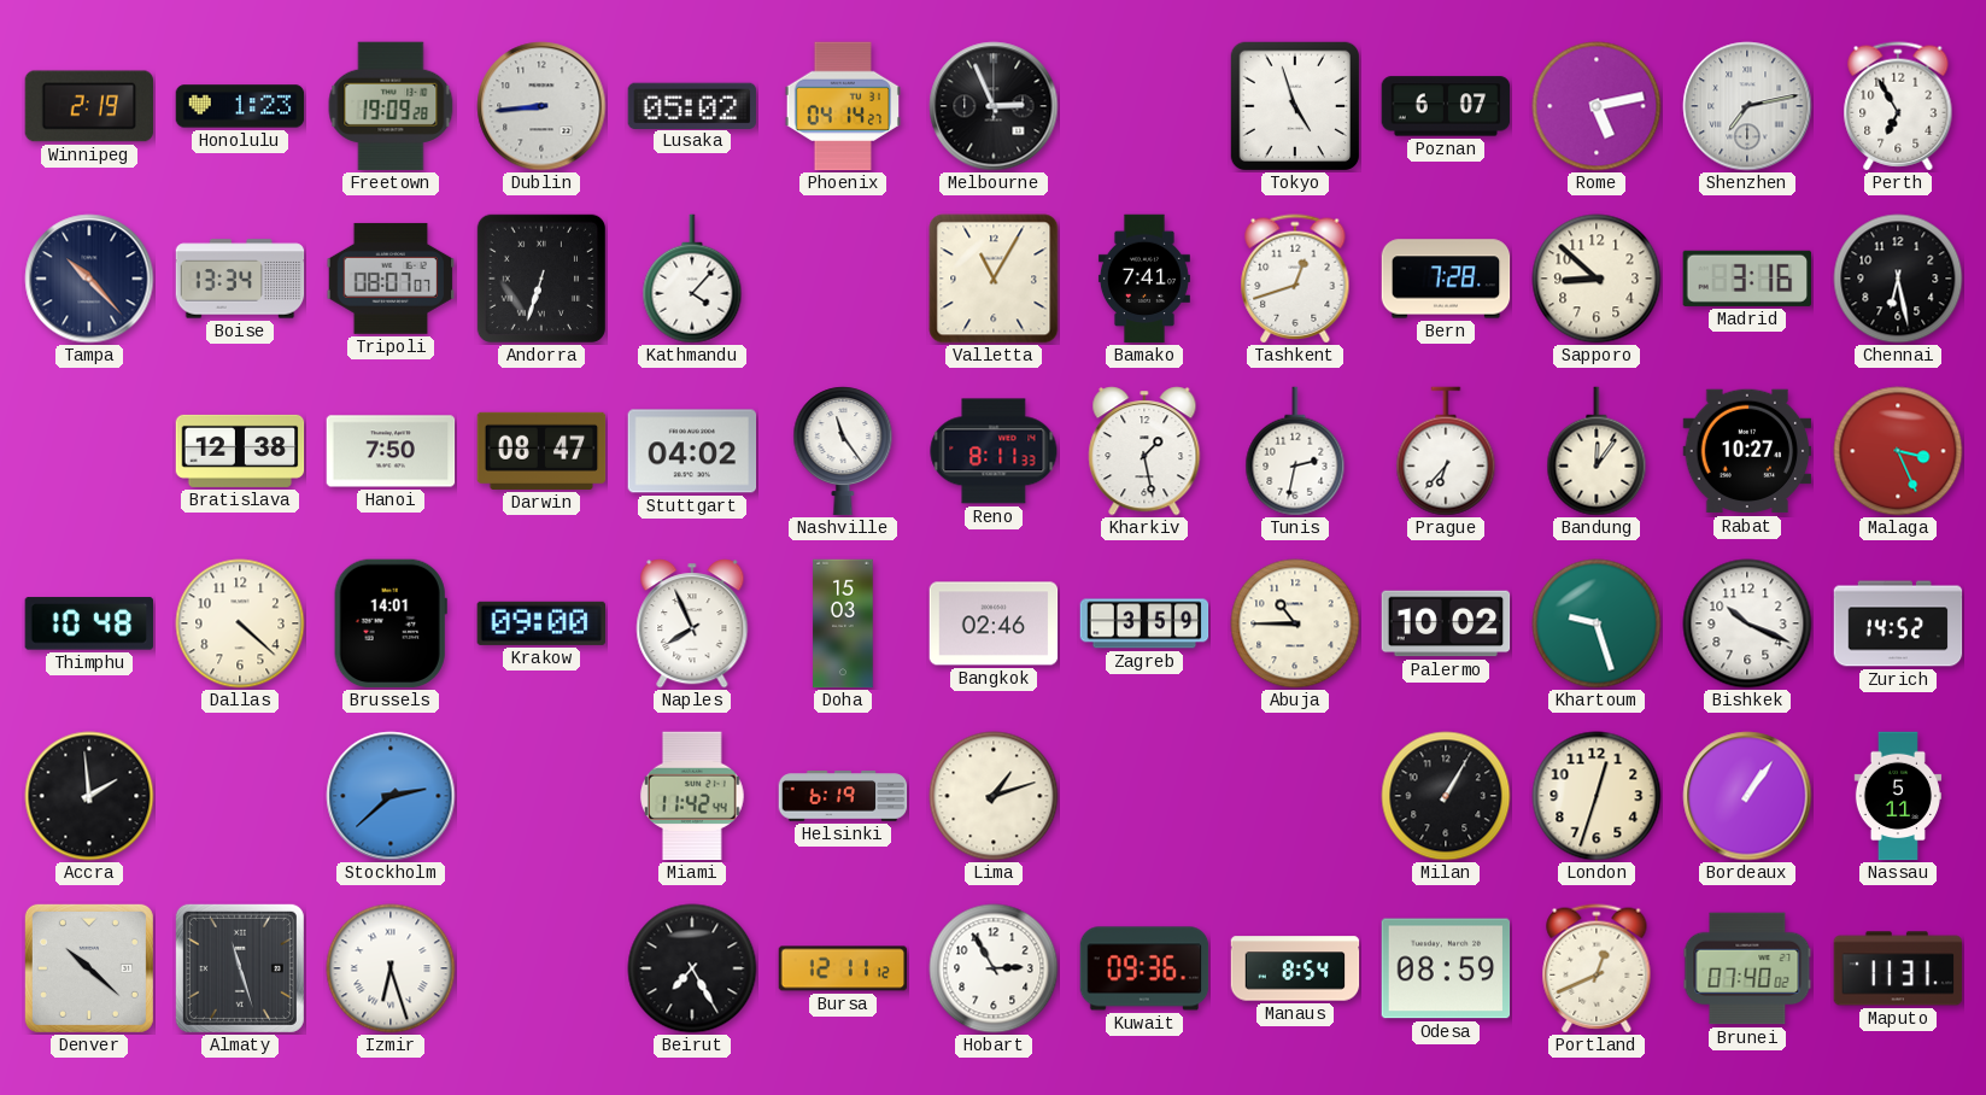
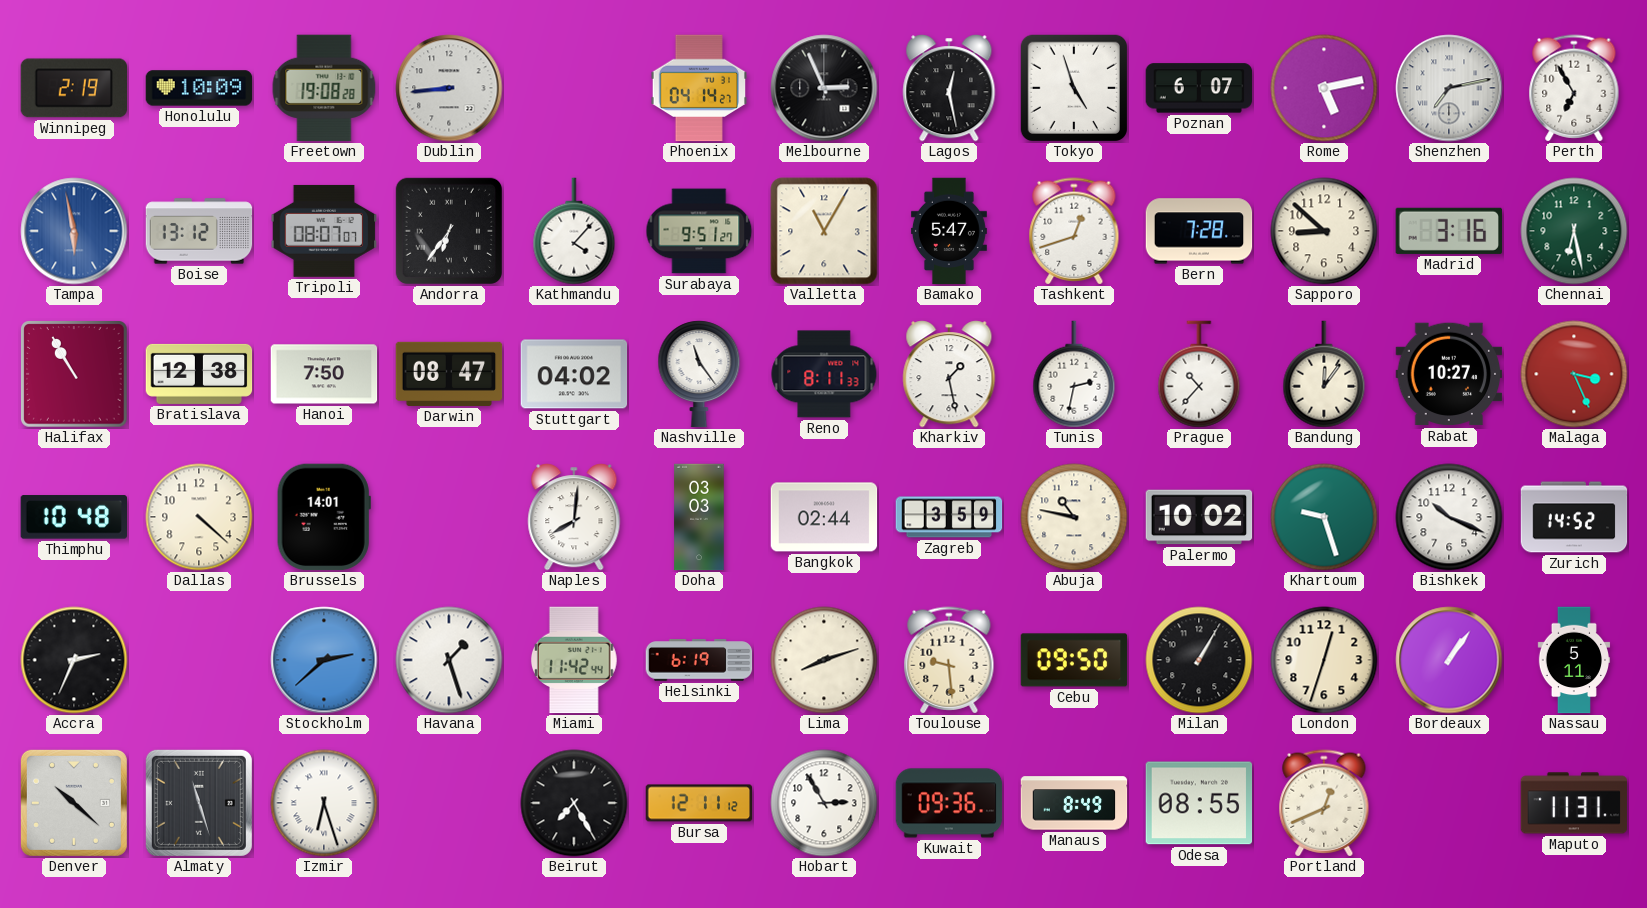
Honolulu: 1:23 -> 10:09
Freetown: 19:09 -> 19:08
Lusaka: 05:02 -> none
Lagos: none -> 12:28
Tampa: 10:23 -> 5:58
Tampa dial: navy -> blue
Boise: 13:34 -> 13:12
Andorra: 6:33 -> 6:36
Surabaya: none -> 9:51
Bamako: 7:41 -> 5:47
Chennai dial: black -> green
Halifax: none -> 10:55
Prague: 6:37 -> 10:37
Krakow: 09:00 -> none
Naples: 7:56 -> 8:01
Doha: 15:03 -> 03:03
Bangkok: 02:46 -> 02:44
Abuja: 10:45 -> 10:47
Accra: 1:59 -> 2:34
Havana: none -> 1:27
Lima: 1:12 -> 8:12
Toulouse: none -> 9:29
Cebu: none -> 09:50
Manaus: 8:54 -> 8:49
Odesa: 08:59 -> 08:55
Brunei: 07:40 -> none
